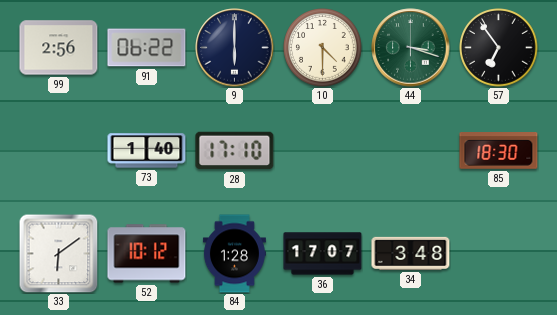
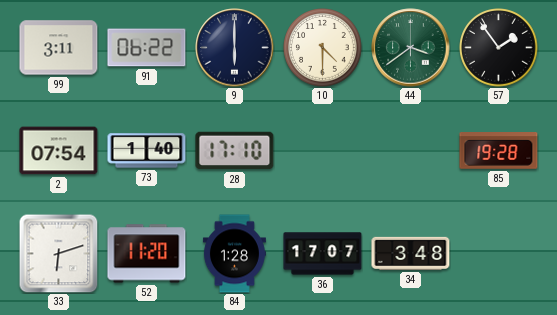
99: 2:56 -> 3:11
44: 3:18 -> 3:39
57: 6:54 -> 1:54
2: none -> 07:54
85: 18:30 -> 19:28
33: 6:09 -> 6:12
52: 10:12 -> 11:20
